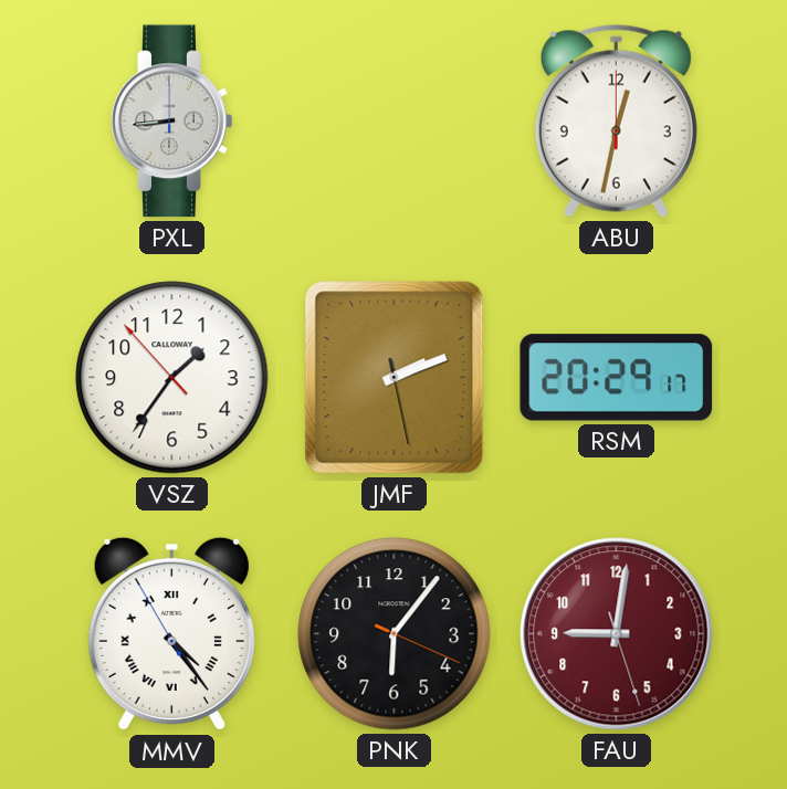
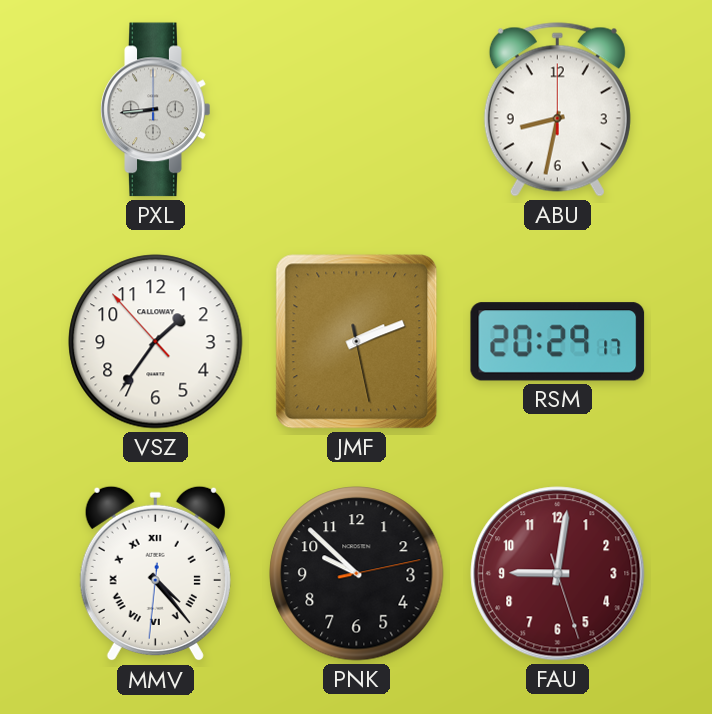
ABU: 12:32 -> 8:32
MMV: 4:23:55 -> 4:23:31
PNK: 6:06 -> 9:52
